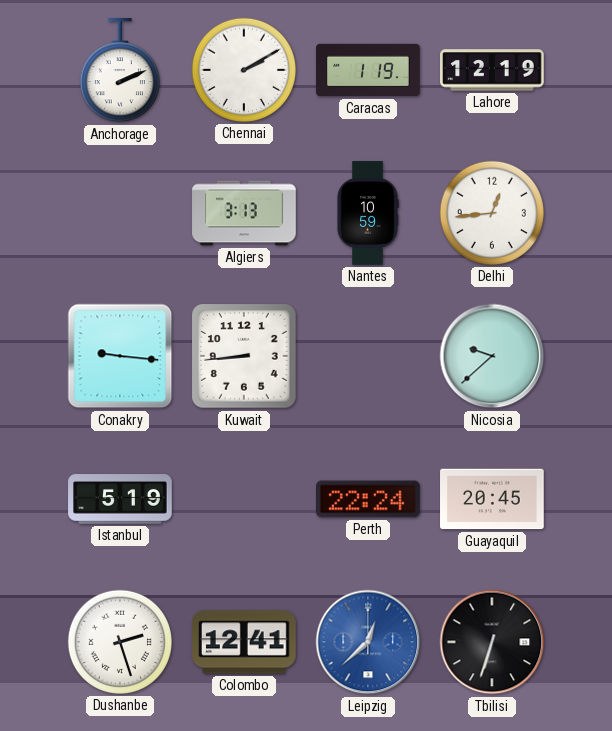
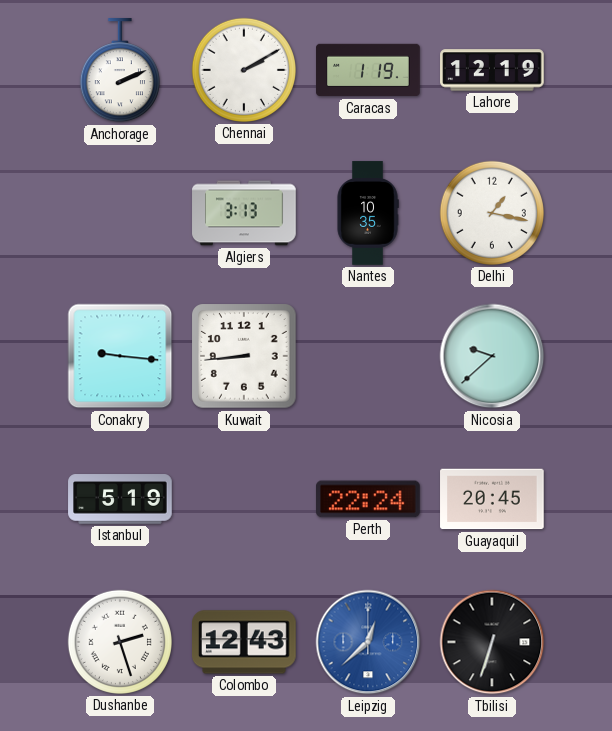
Nantes: 10:59 -> 10:35
Delhi: 12:44 -> 1:17
Colombo: 12:41 -> 12:43
